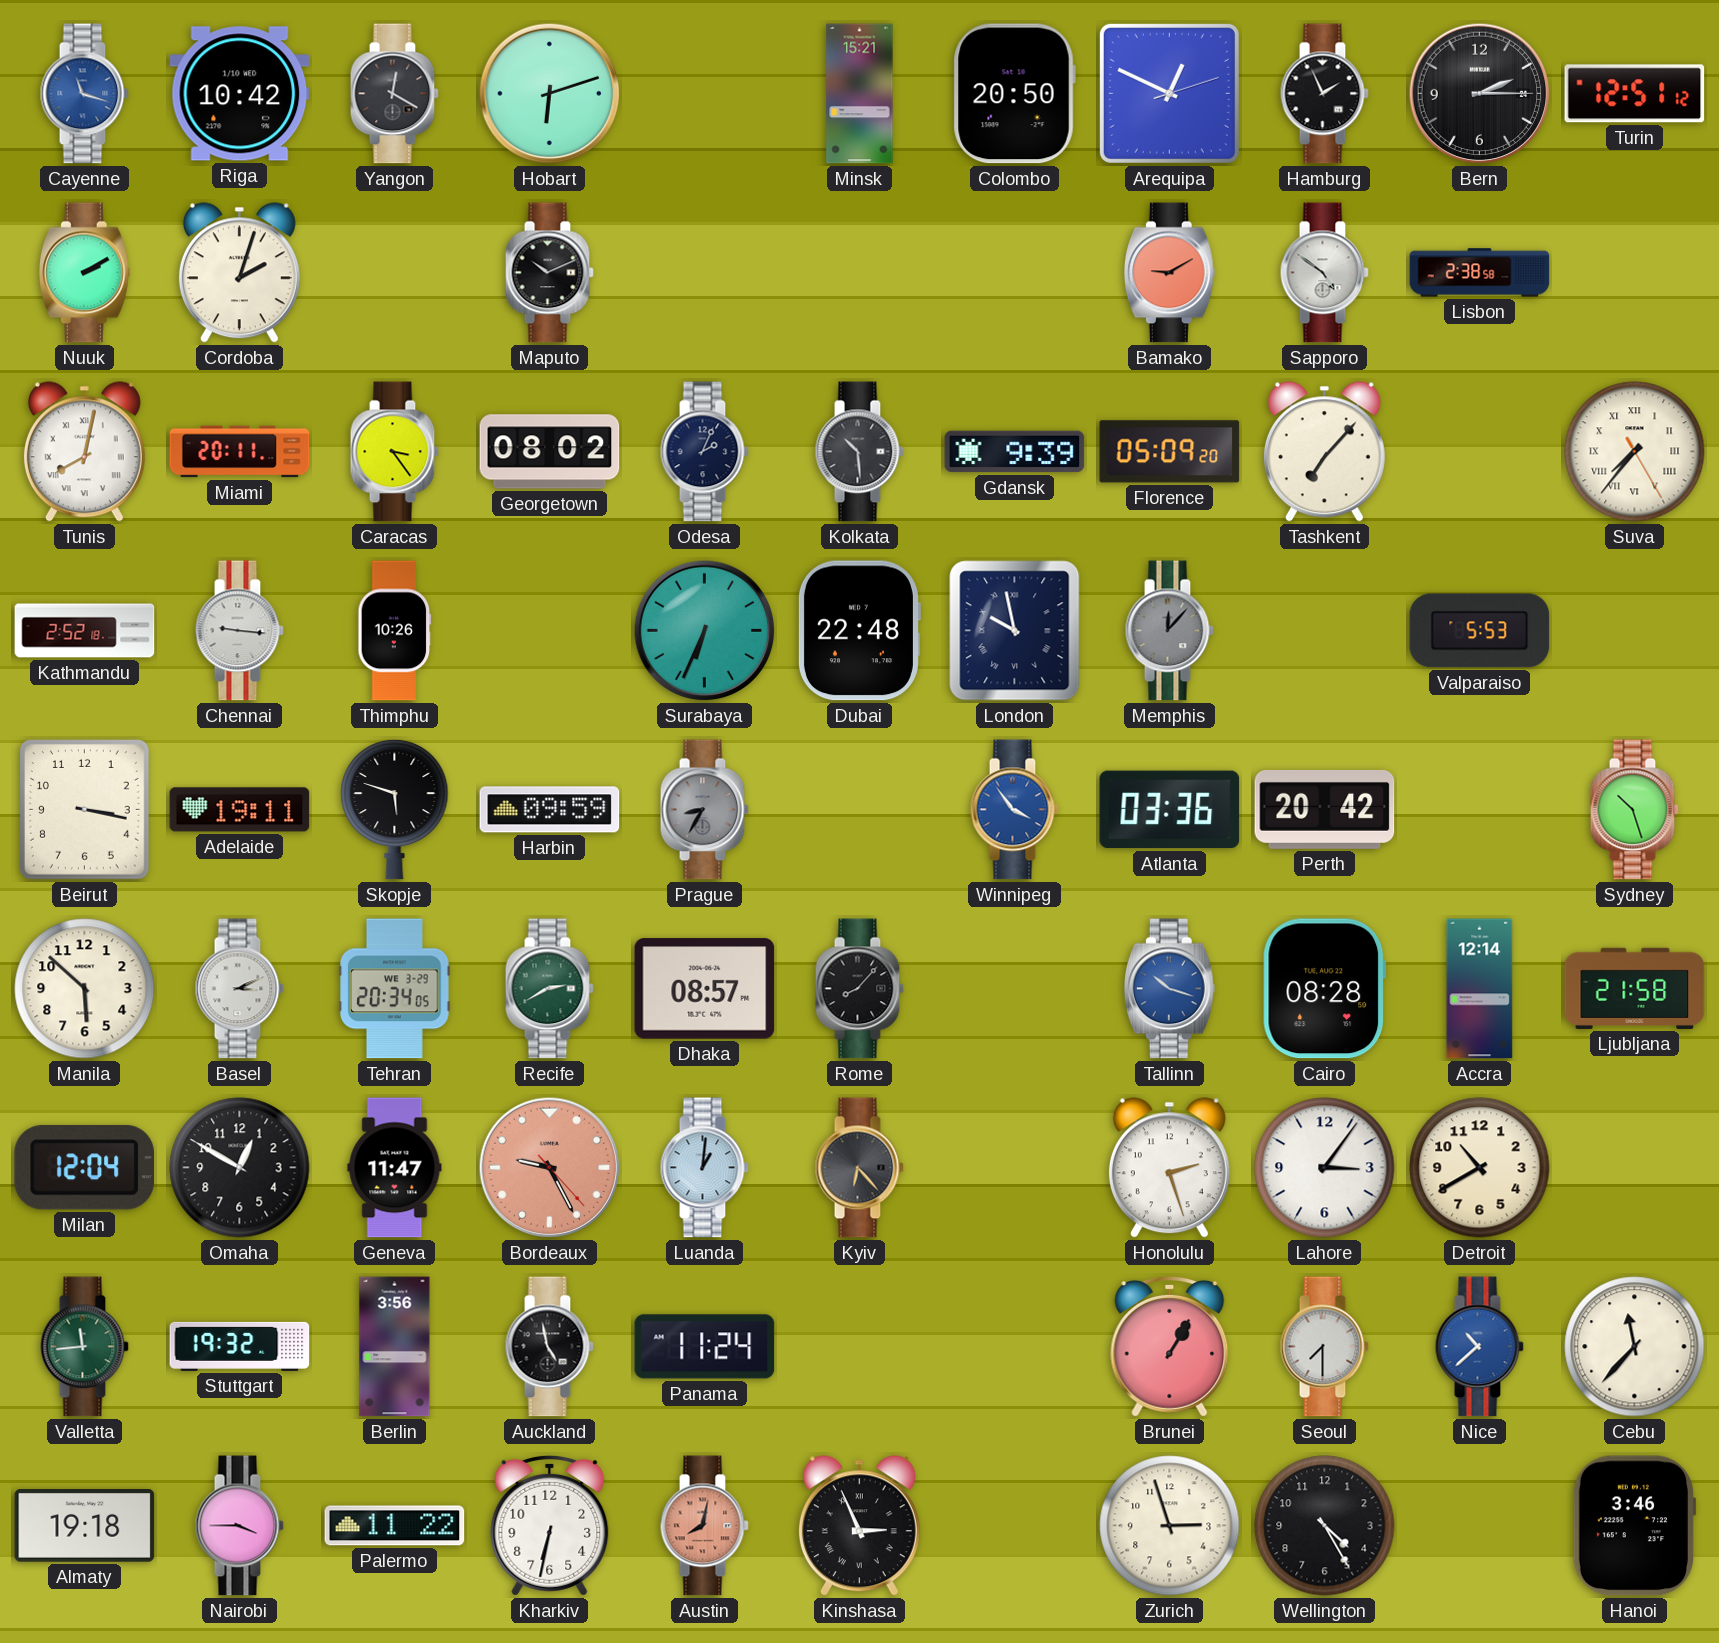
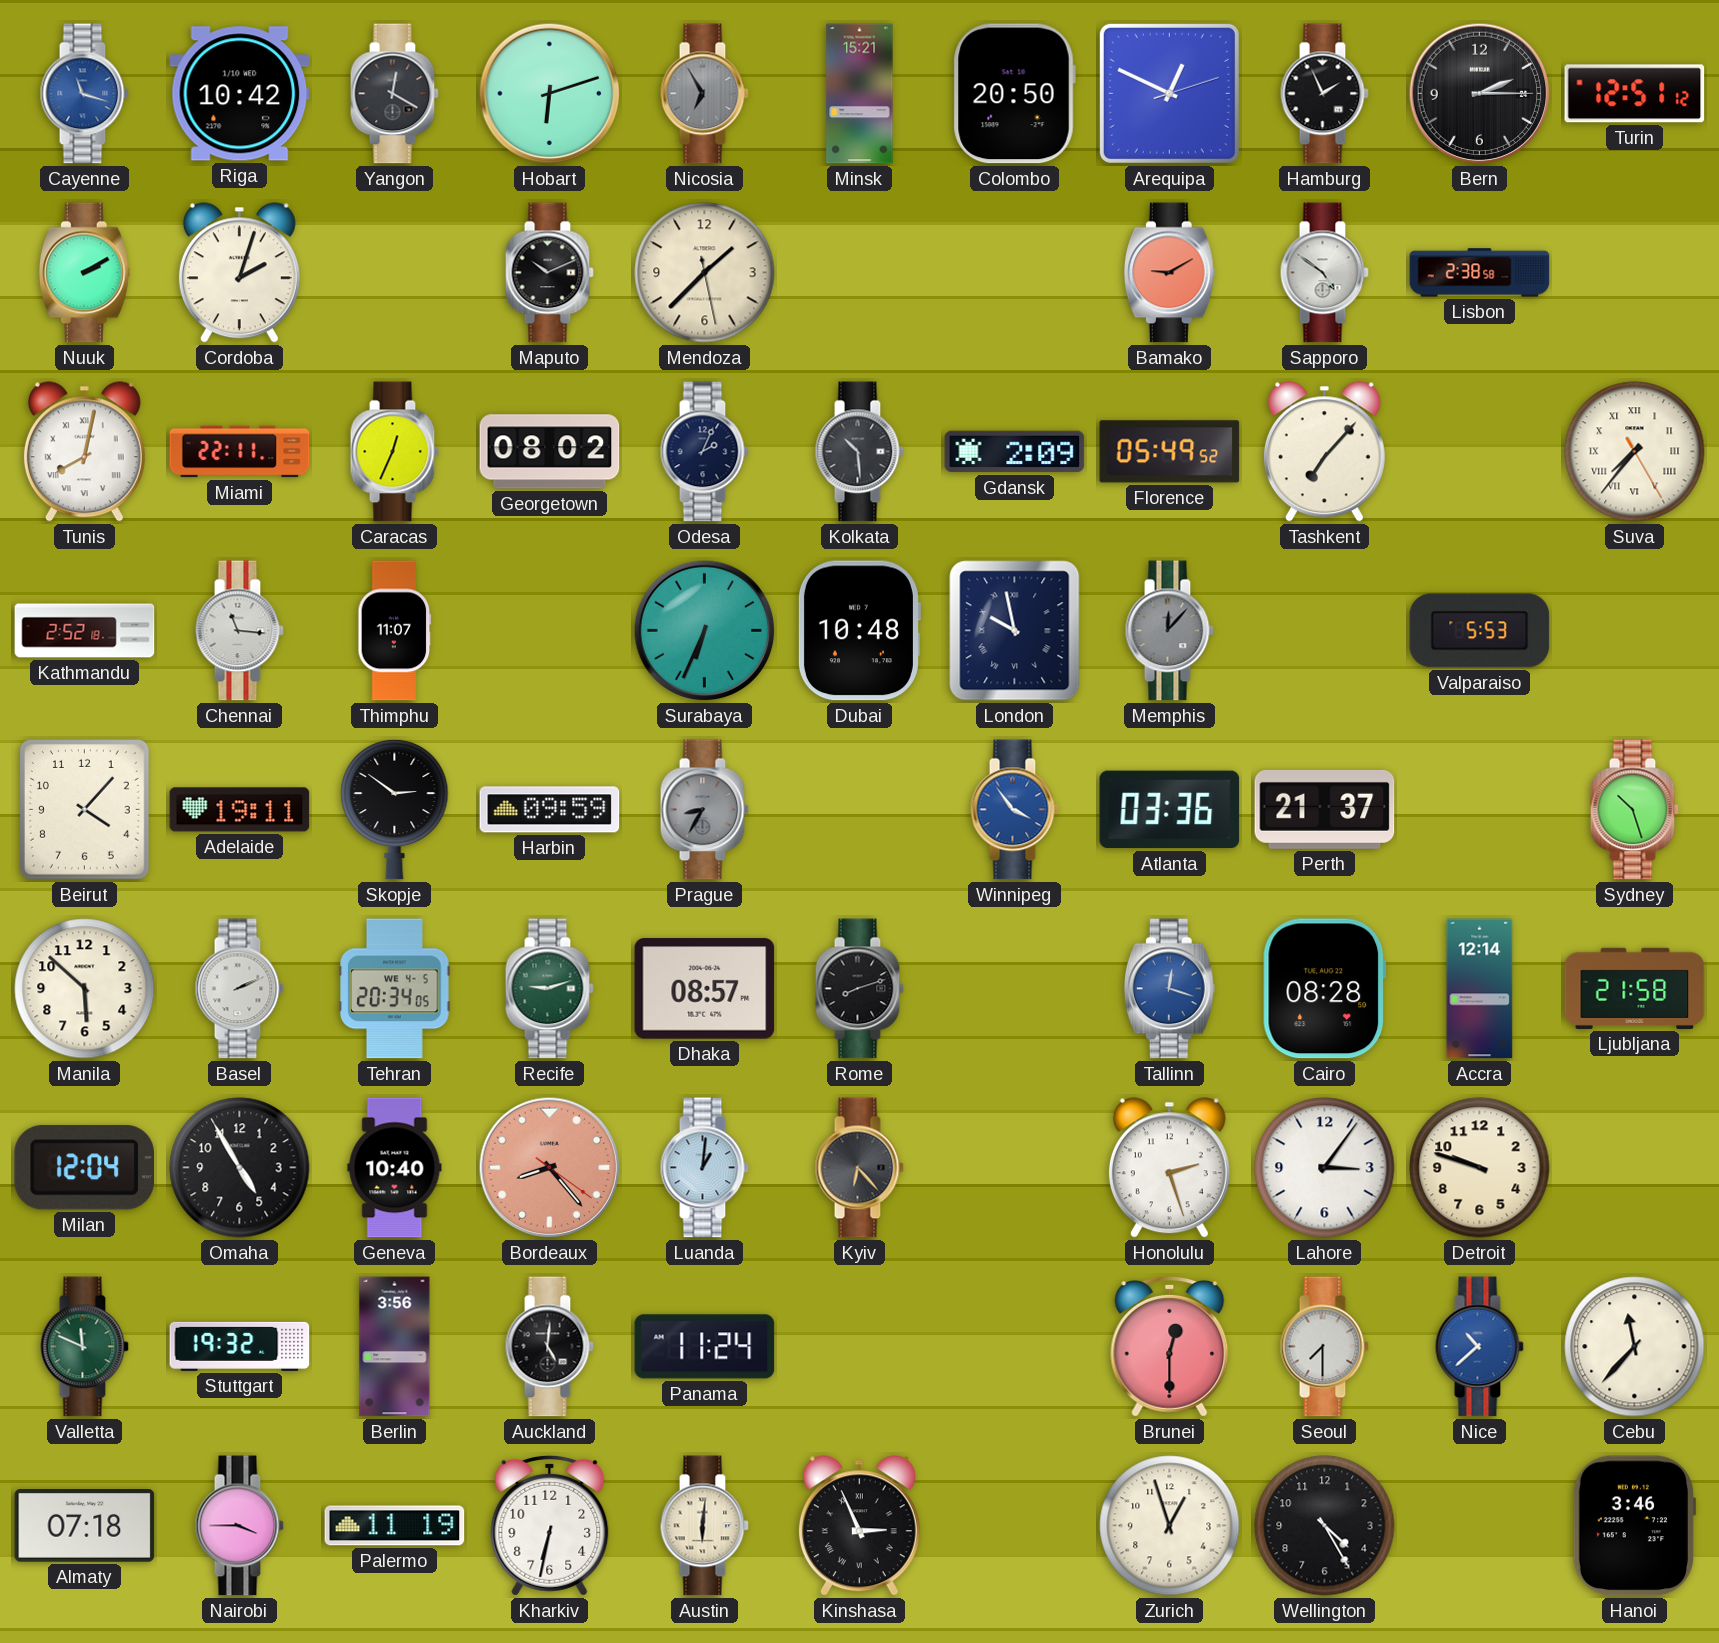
Nicosia: none -> 6:55
Mendoza: none -> 1:37
Miami: 20:11 -> 22:11
Caracas: 3:24 -> 12:34
Gdansk: 9:39 -> 2:09
Florence: 05:09 -> 05:49
Chennai: 9:16 -> 11:16
Thimphu: 10:26 -> 11:07
Dubai: 22:48 -> 10:48
Beirut: 3:17 -> 4:07
Skopje: 5:48 -> 2:51
Perth: 20:42 -> 21:37
Basel: 3:11 -> 2:11
Tehran date: WE 3-29 -> WE 4-5
Recife: 2:40 -> 9:12
Rome: 8:07 -> 8:12
Tallinn: 10:18 -> 12:18
Omaha: 12:50 -> 4:55
Geneva: 11:47 -> 10:40
Bordeaux: 9:25 -> 8:23
Detroit: 10:40 -> 9:48
Valletta: 11:44 -> 11:49
Auckland: 4:58 -> 5:01
Brunei: 1:05 -> 12:30
Almaty: 19:18 -> 07:18
Palermo: 11:22 -> 11:19
Austin: 8:02 -> 6:01
Austin dial: salmon -> cream
Zurich: 2:57 -> 12:57
